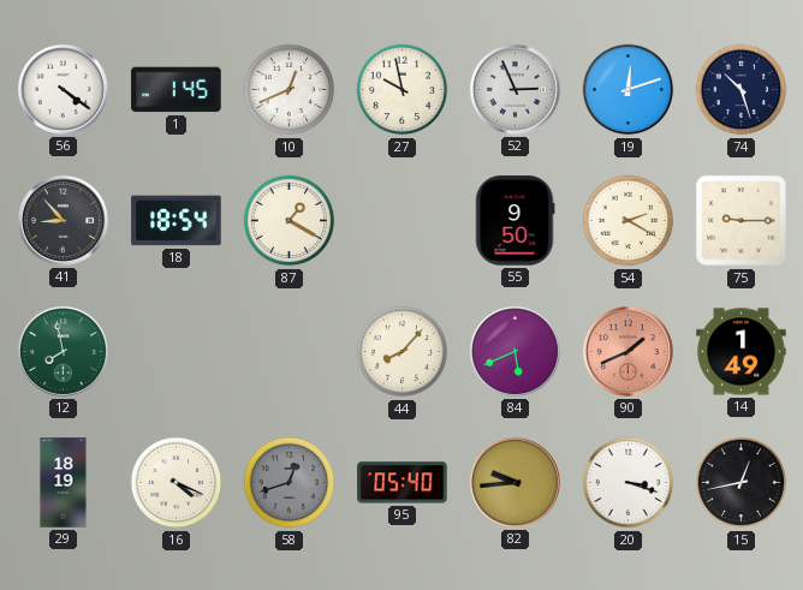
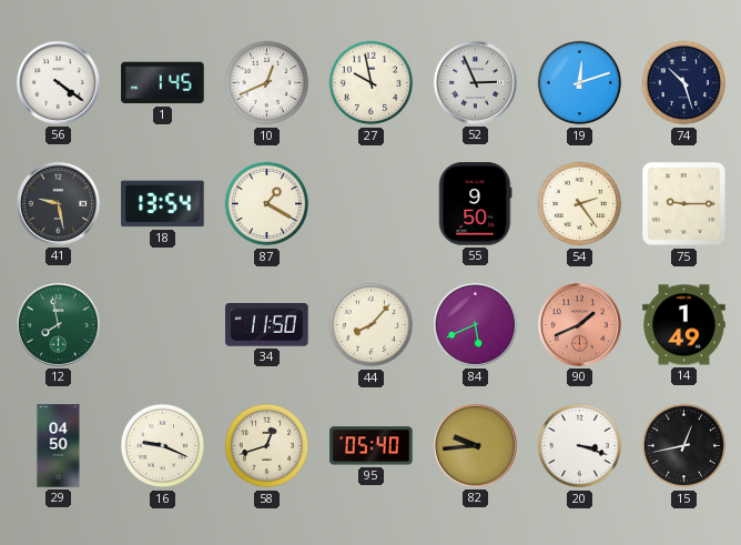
41: 8:53 -> 9:28
18: 18:54 -> 13:54
54: 2:20 -> 2:24
34: none -> 11:50
29: 18:19 -> 04:50
16: 4:19 -> 9:19
58 dial: grey -> cream
